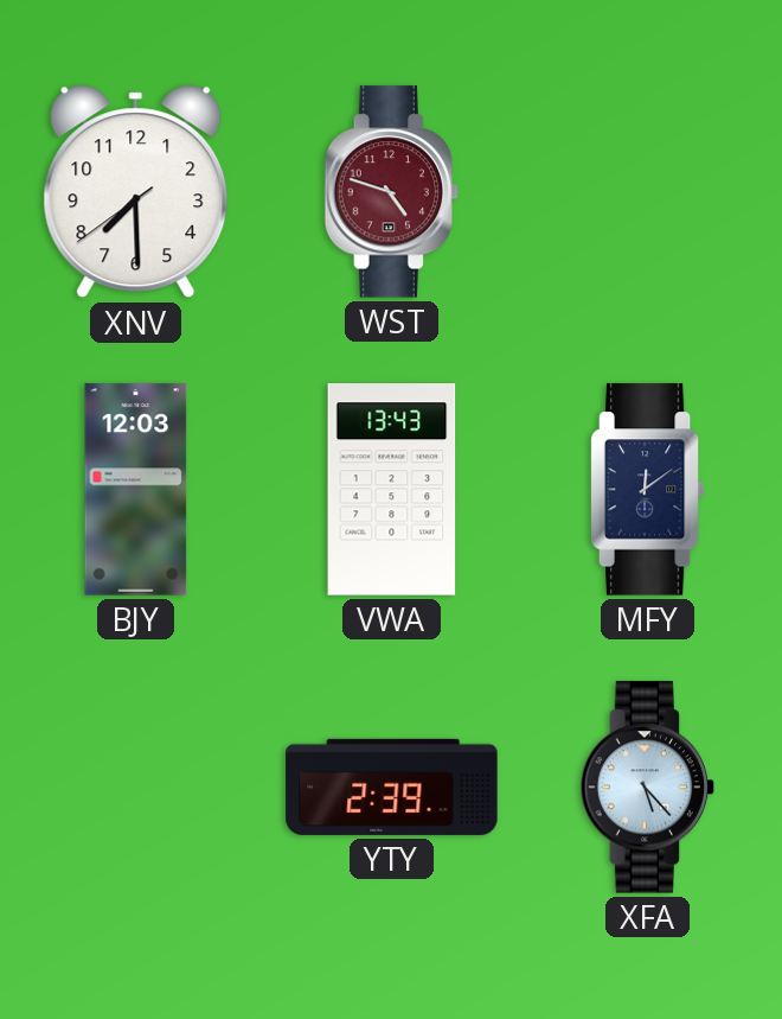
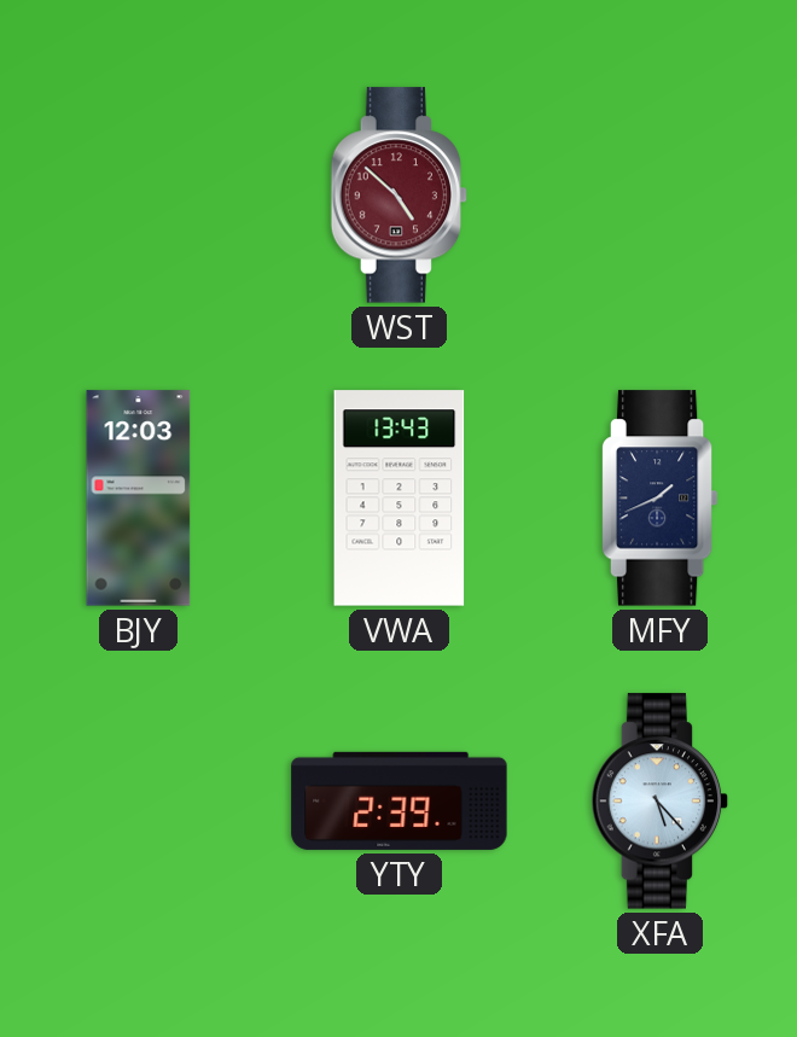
XNV: 7:29 -> none
WST: 4:48 -> 4:52
MFY: 12:09 -> 1:41
